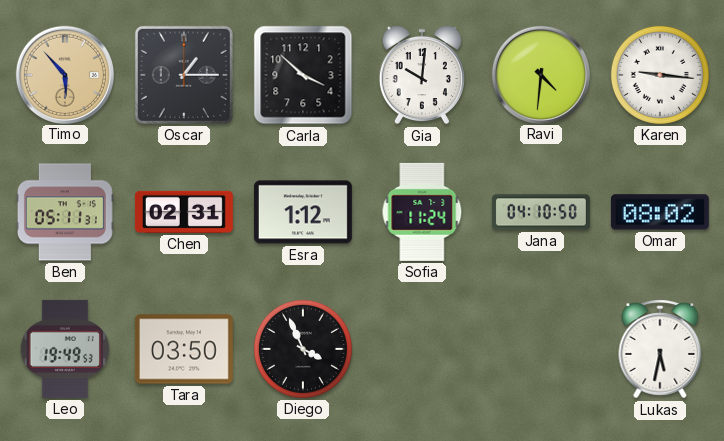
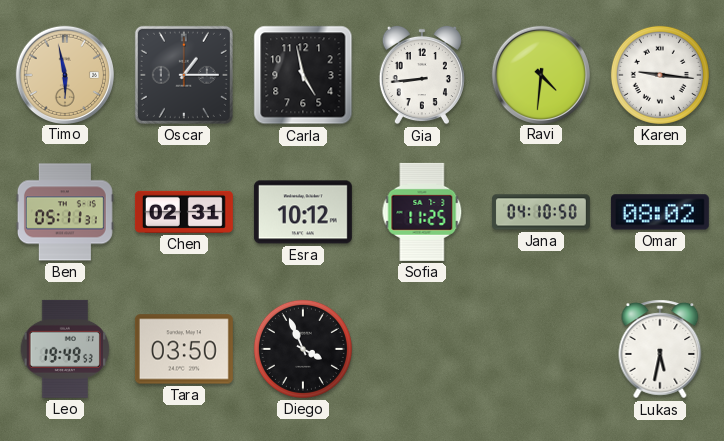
Timo: 5:53 -> 5:58
Carla: 3:52 -> 4:58
Gia: 10:01 -> 8:44
Esra: 1:12 -> 10:12
Sofia: 11:24 -> 11:25
